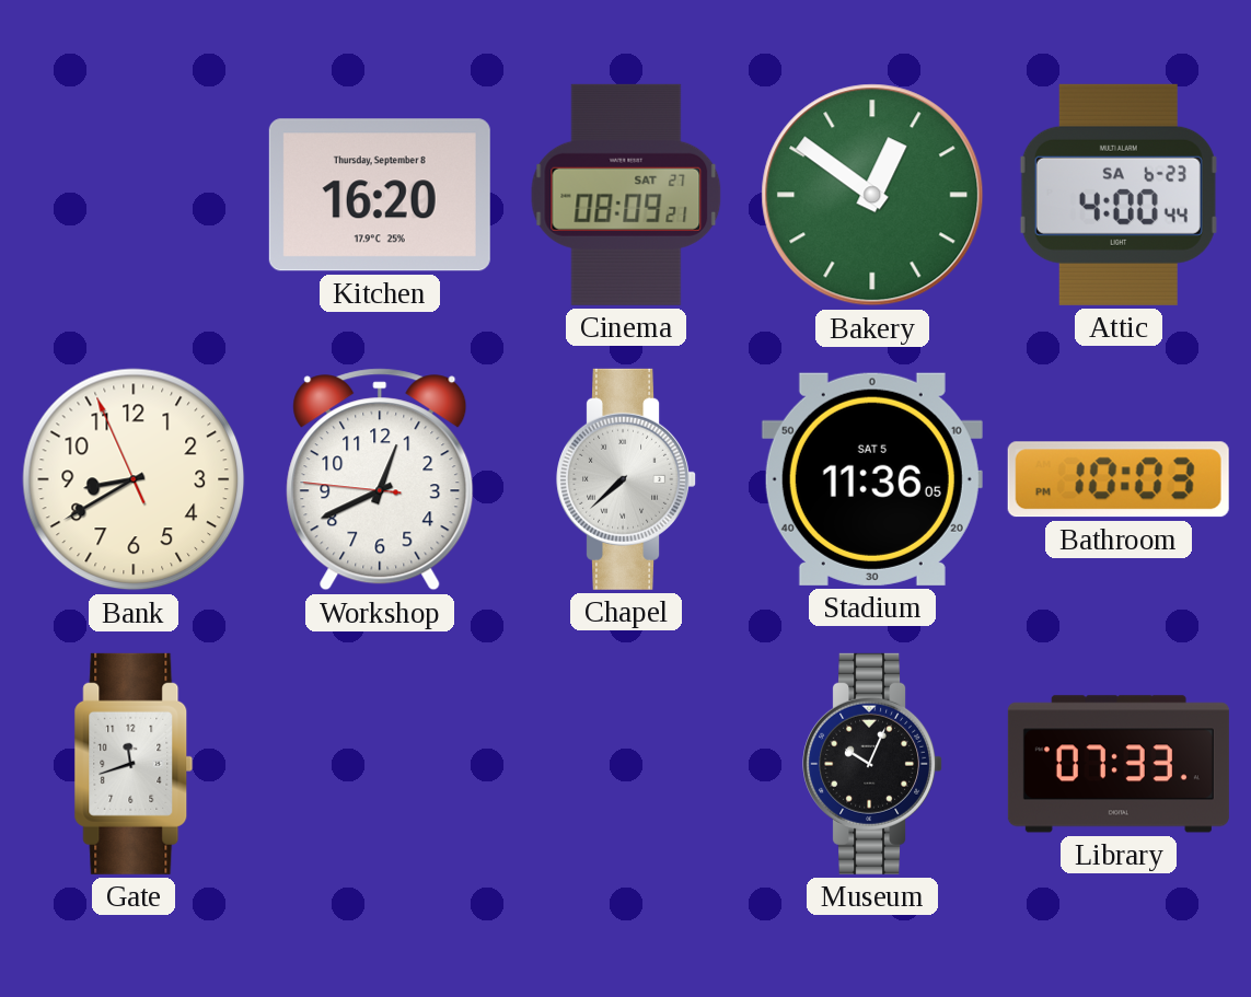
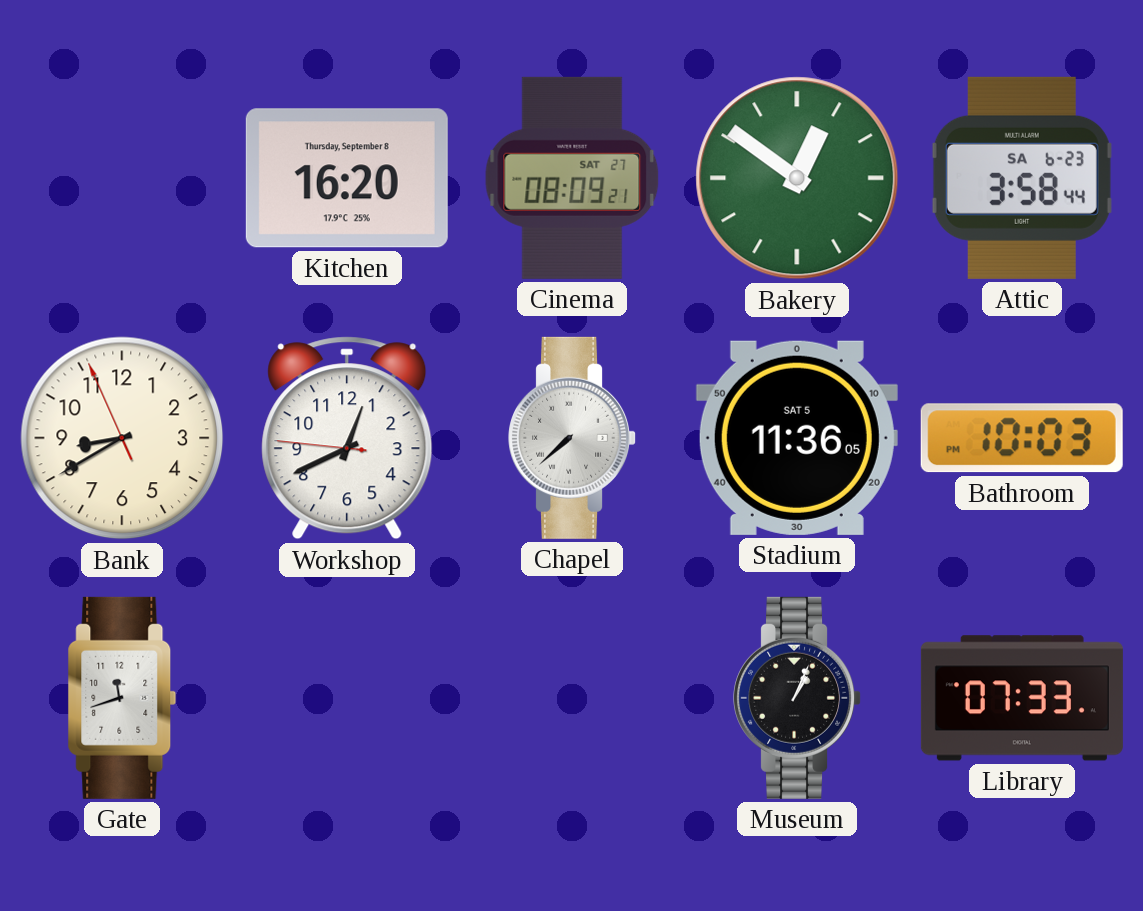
Attic: 4:00 -> 3:58
Museum: 10:04 -> 1:04
